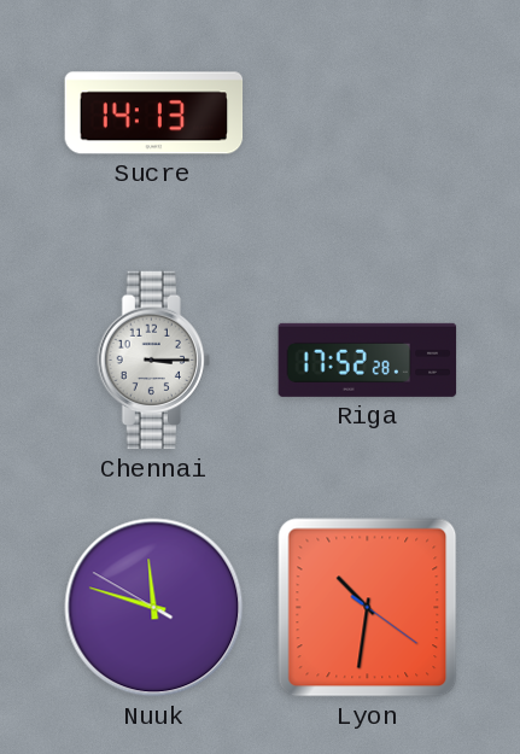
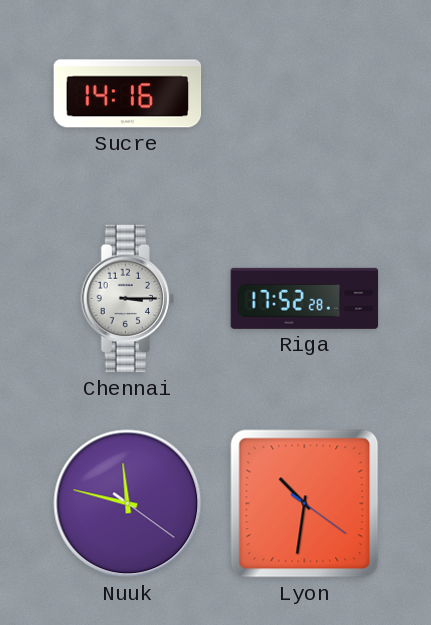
Sucre: 14:13 -> 14:16
Nuuk: 11:47:50 -> 11:47:21
